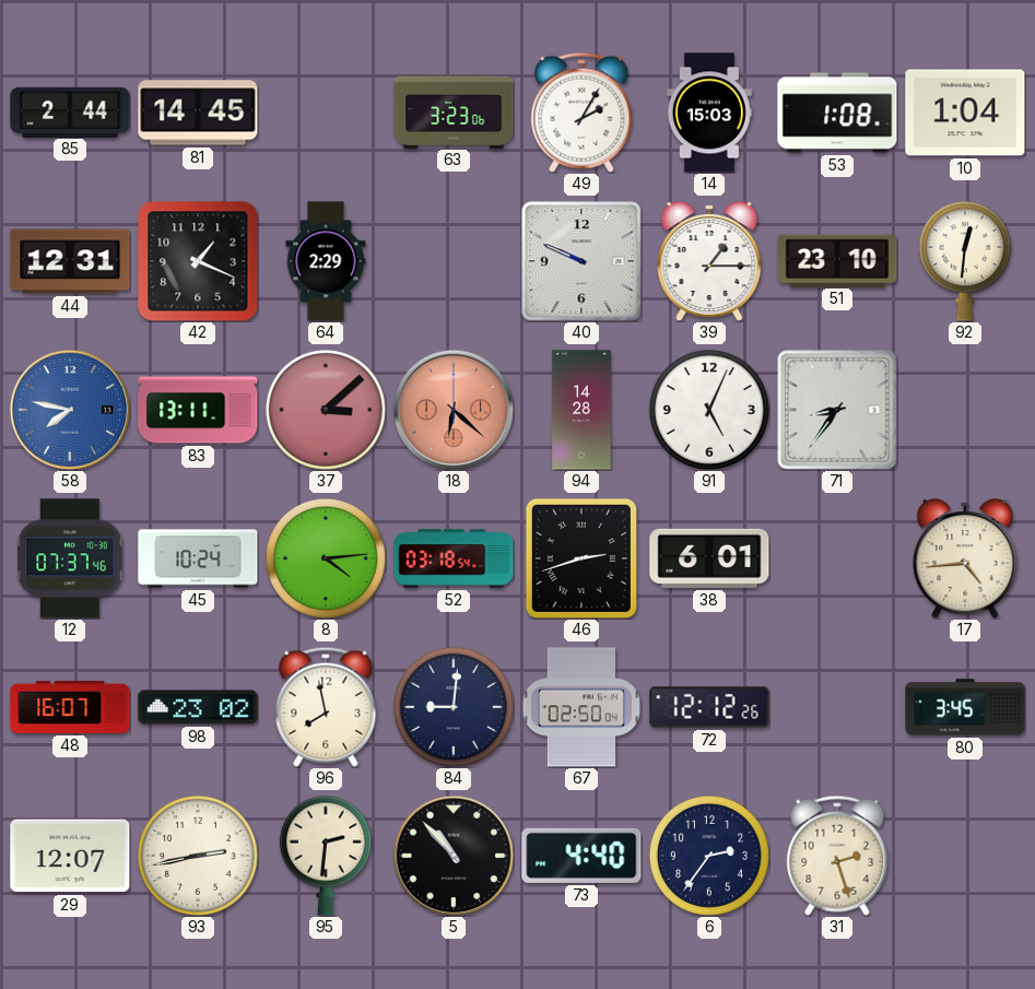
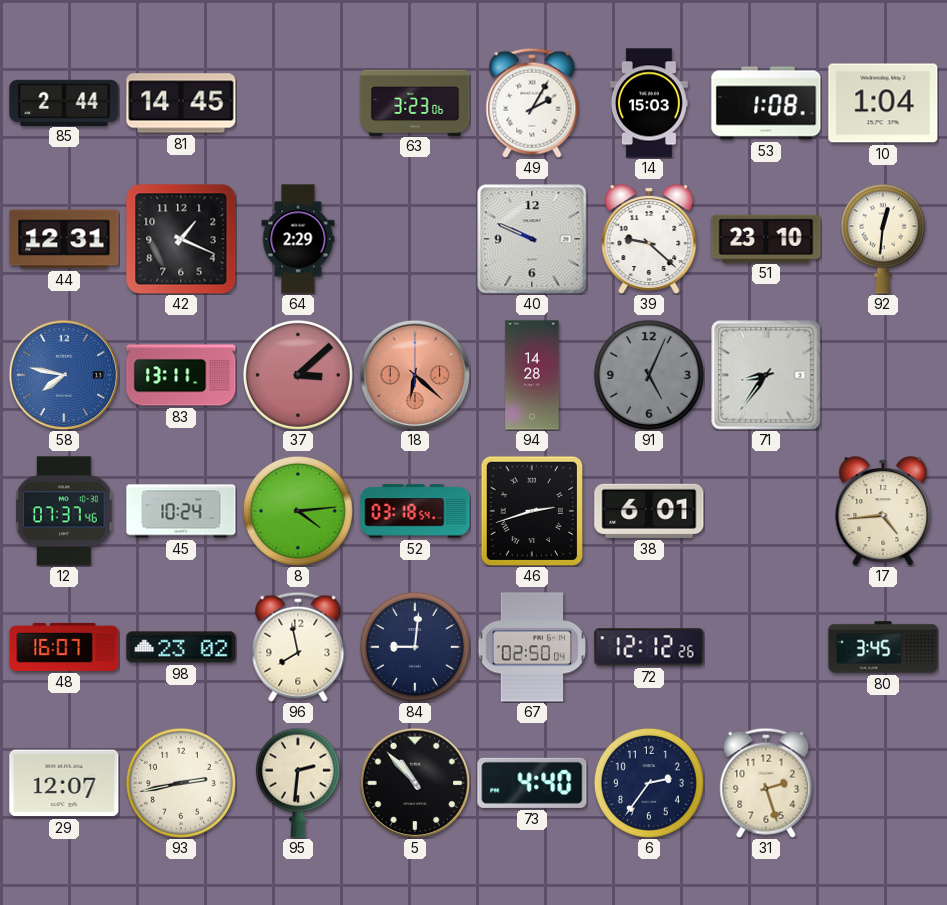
39: 1:15 -> 9:22
91 dial: white -> grey
